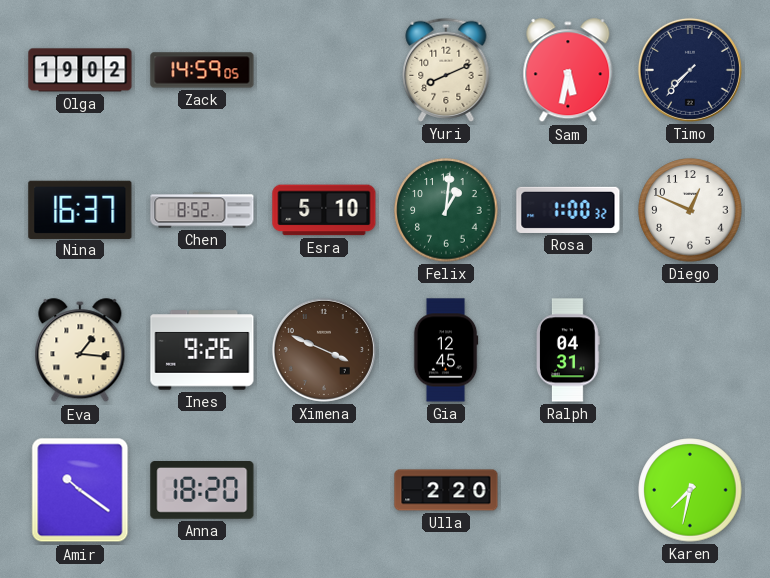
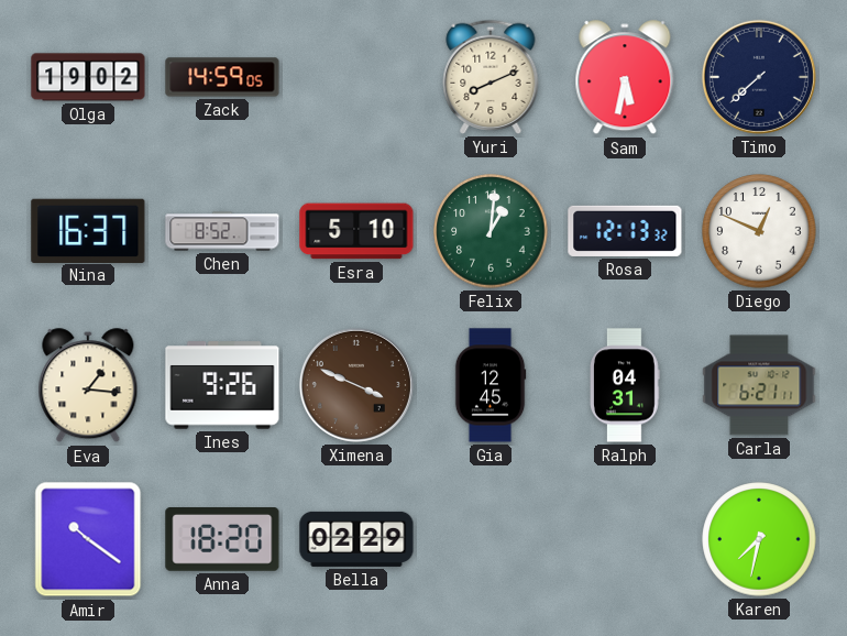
Timo: 7:37 -> 7:38
Rosa: 1:00 -> 12:13
Carla: none -> 6:21
Bella: none -> 02:29
Ulla: 2:20 -> none
